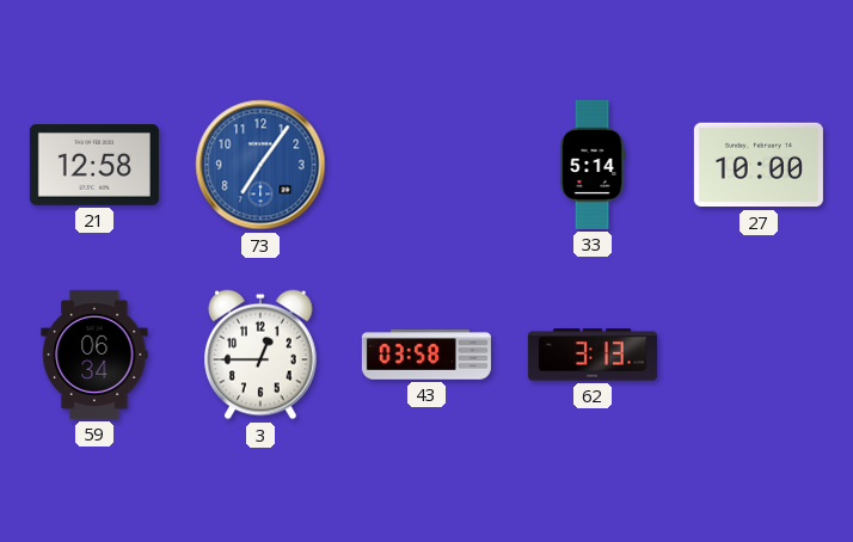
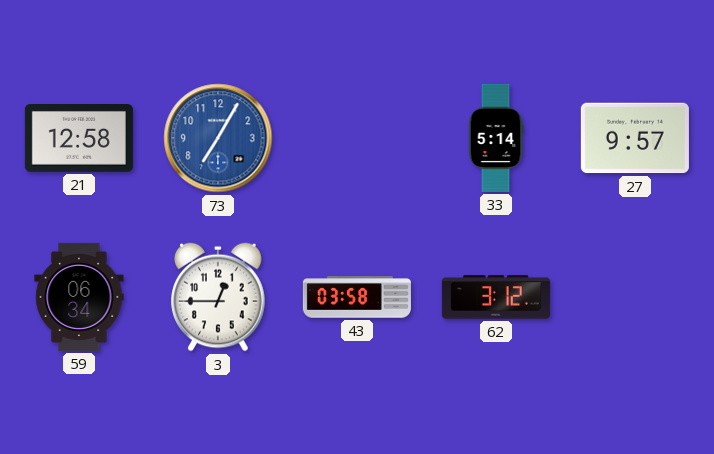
73: 7:06 -> 7:05
27: 10:00 -> 9:57
62: 3:13 -> 3:12
